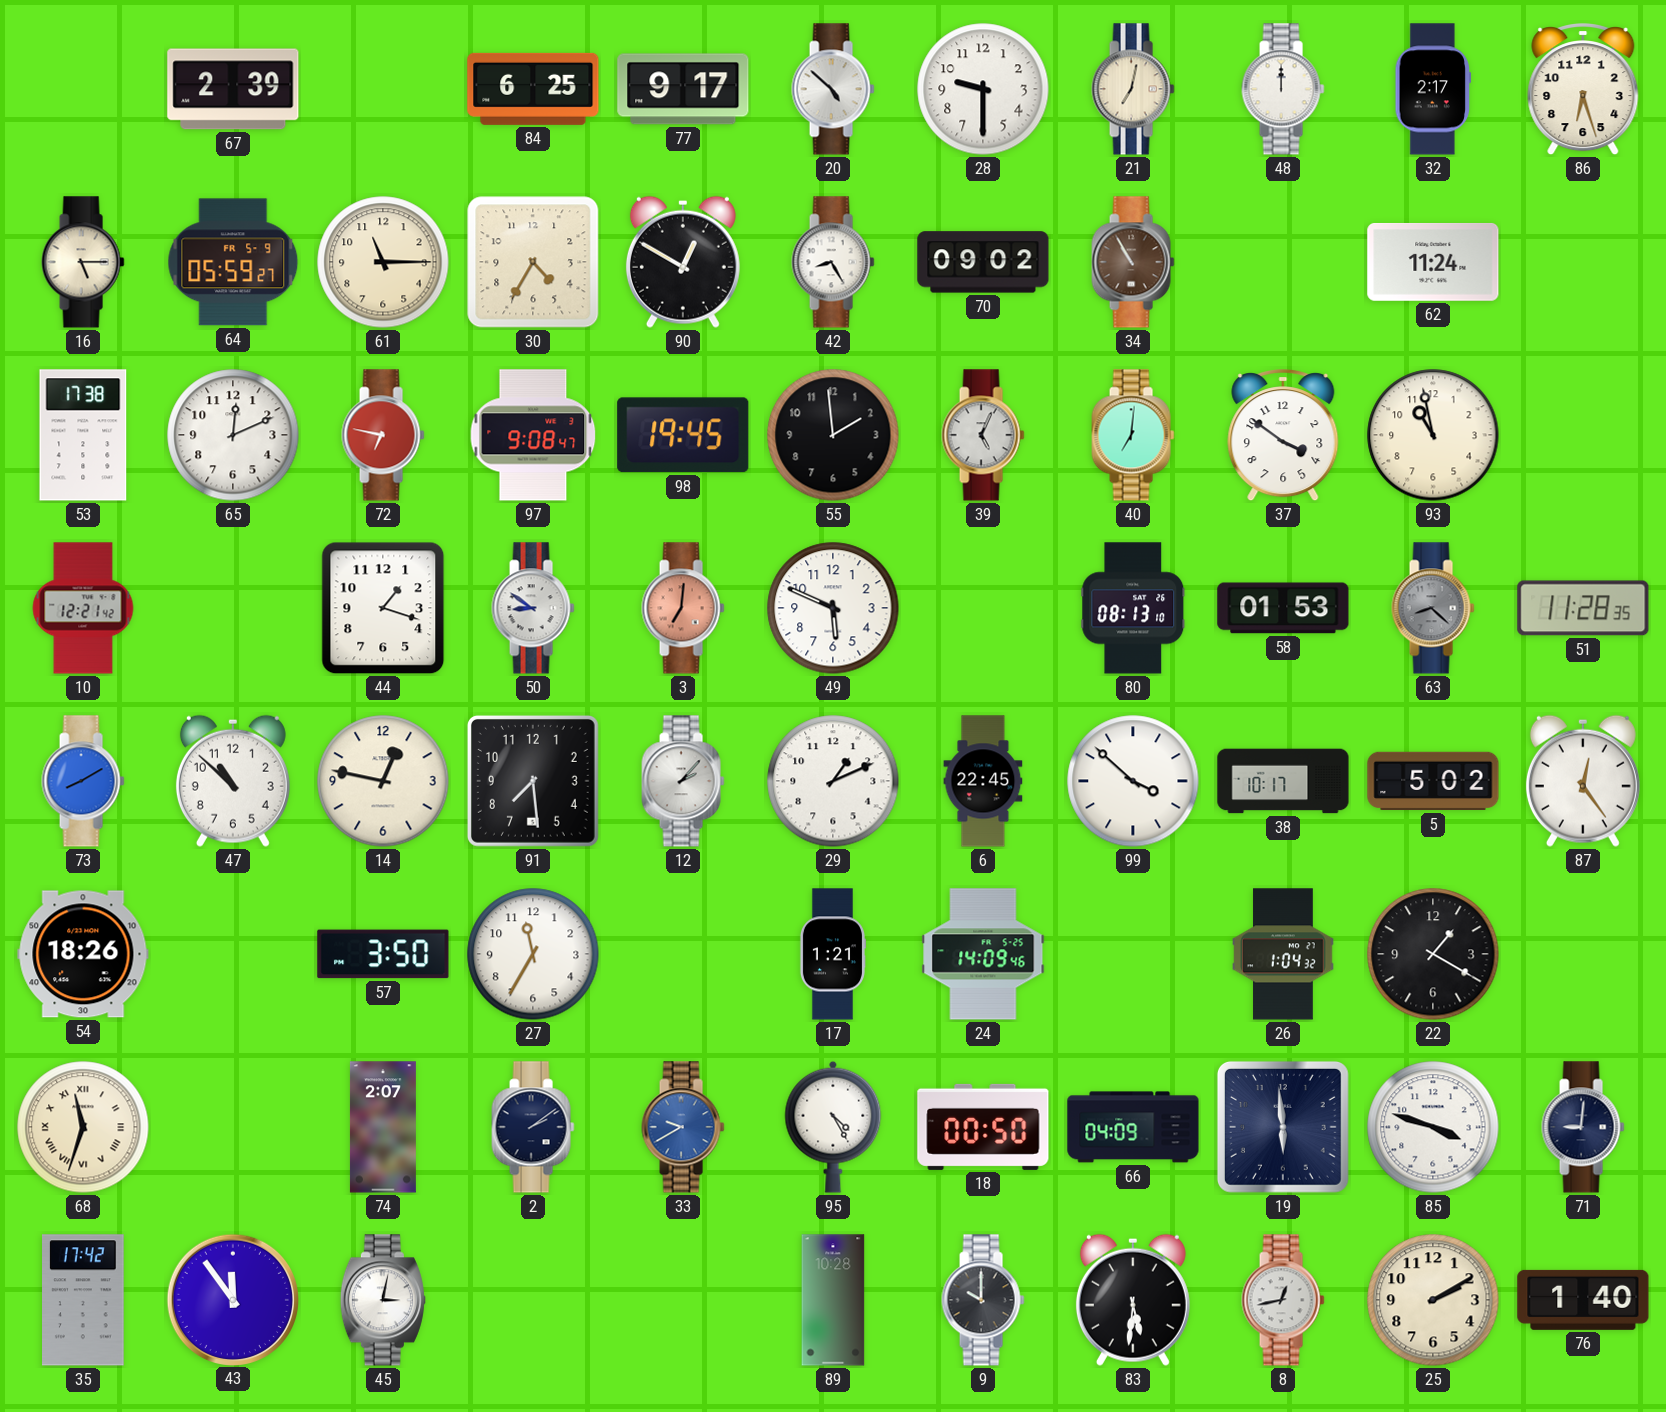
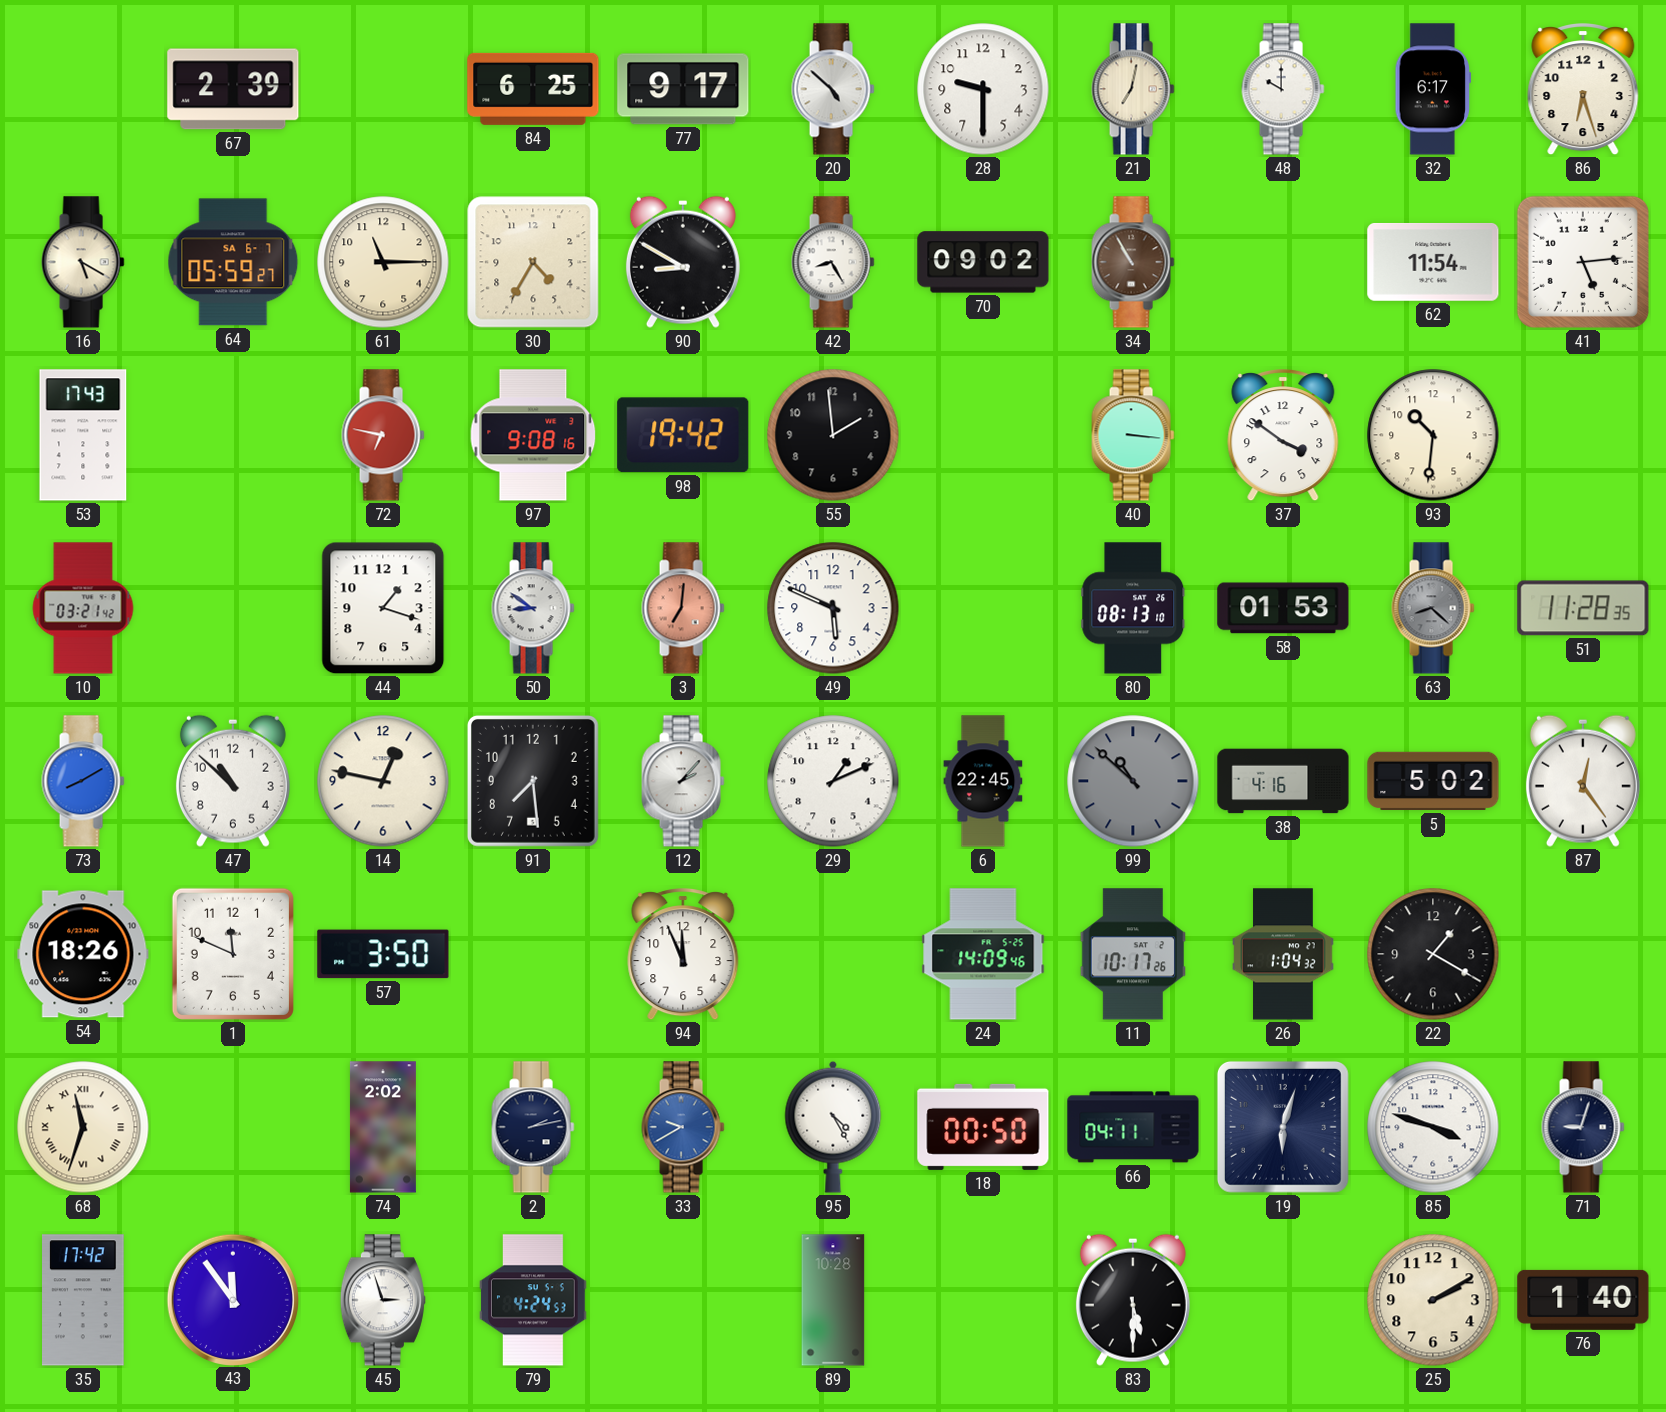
48: 12:00 -> 10:00
32: 2:17 -> 6:17
16: 5:15 -> 5:20
64 date: FR 5-9 -> SA 6-7
90: 12:50 -> 8:50
62: 11:24 -> 11:54
41: none -> 5:14
53: 17:38 -> 17:43
65: 12:11 -> none
97: 9:08:47 -> 9:08:16
98: 19:45 -> 19:42
39: 5:04 -> none
40: 7:01 -> 3:16
93: 10:58 -> 10:31
10: 12:21 -> 03:21
99: 3:52 -> 10:52
99 dial: white -> grey
38: 10:17 -> 4:16
1: none -> 11:49
27: 11:35 -> none
94: none -> 11:56
17: 1:21 -> none
11: none -> 10:17
74: 2:07 -> 2:02
2: 2:09 -> 2:13
66: 04:09 -> 04:11
19: 5:59 -> 6:03
71: 9:01 -> 9:03
45: 3:02 -> 2:57
79: none -> 4:24
9: 10:00 -> none
83: 5:31 -> 5:30
8: 12:43 -> none
